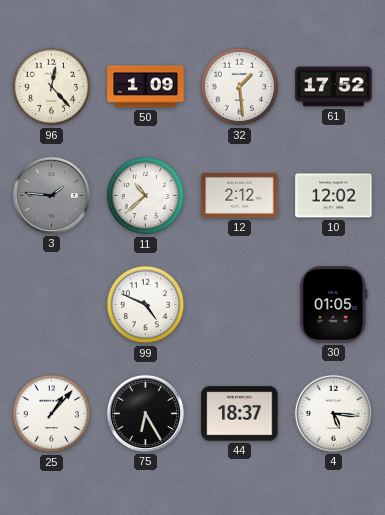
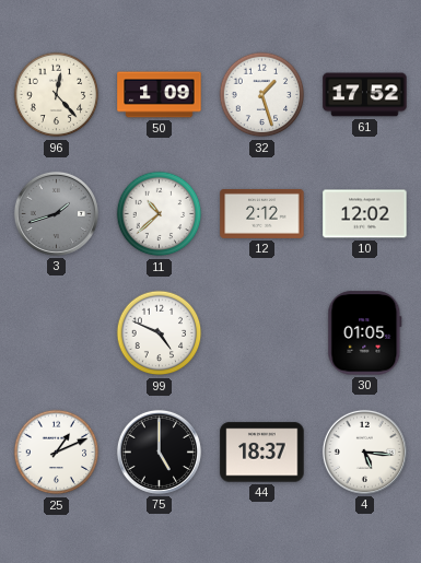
32: 1:29 -> 1:27
3: 1:46 -> 1:42
25: 1:07 -> 1:11
75: 6:25 -> 5:00
